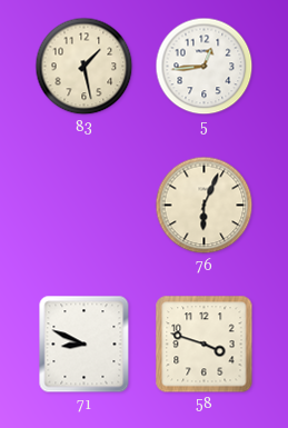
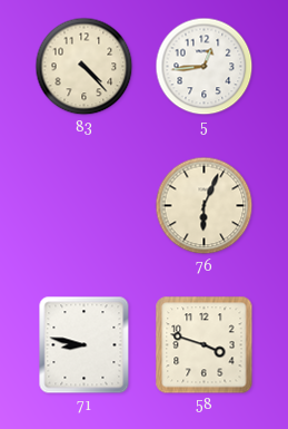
83: 1:28 -> 4:23
71: 8:49 -> 8:47
